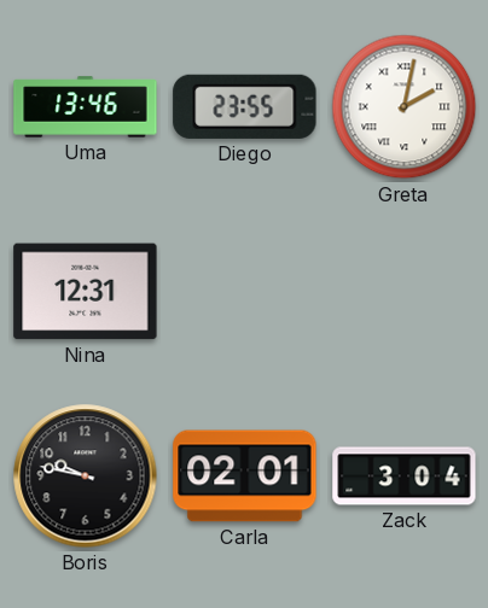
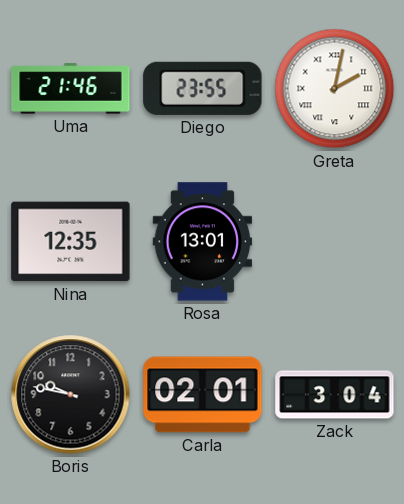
Uma: 13:46 -> 21:46
Nina: 12:31 -> 12:35
Rosa: none -> 13:01
